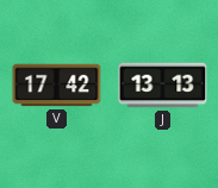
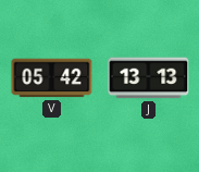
V: 17:42 -> 05:42
